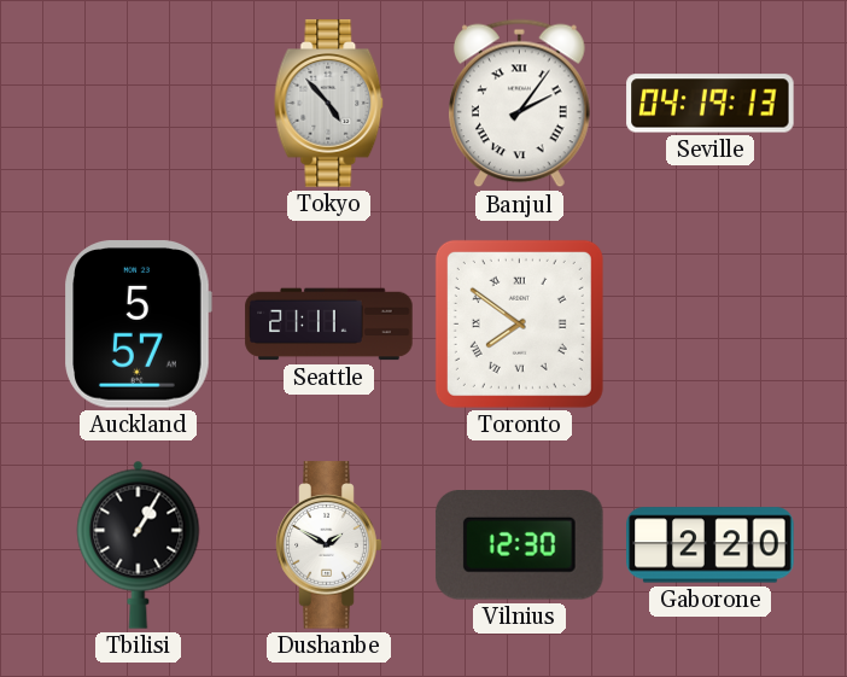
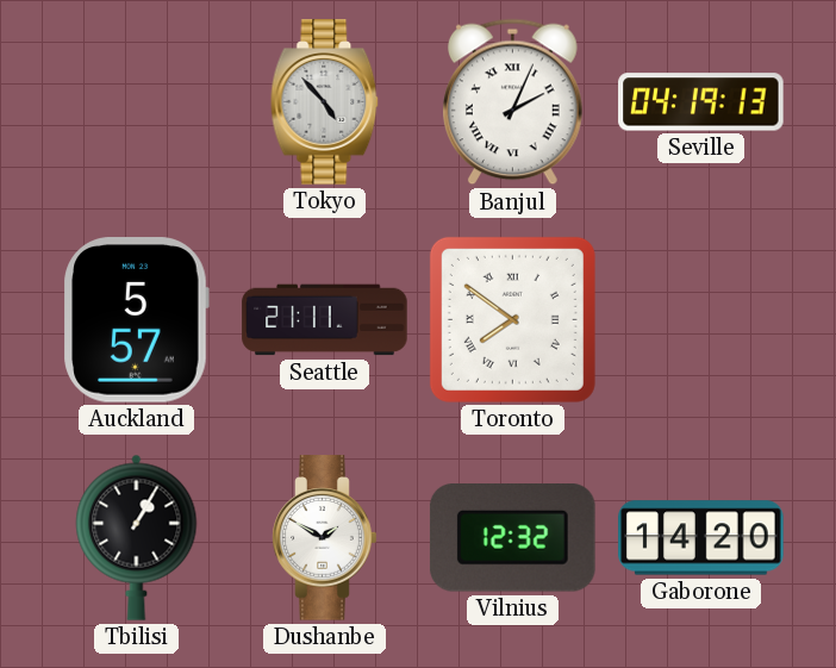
Banjul: 2:06 -> 2:04
Vilnius: 12:30 -> 12:32
Gaborone: 2:20 -> 14:20
